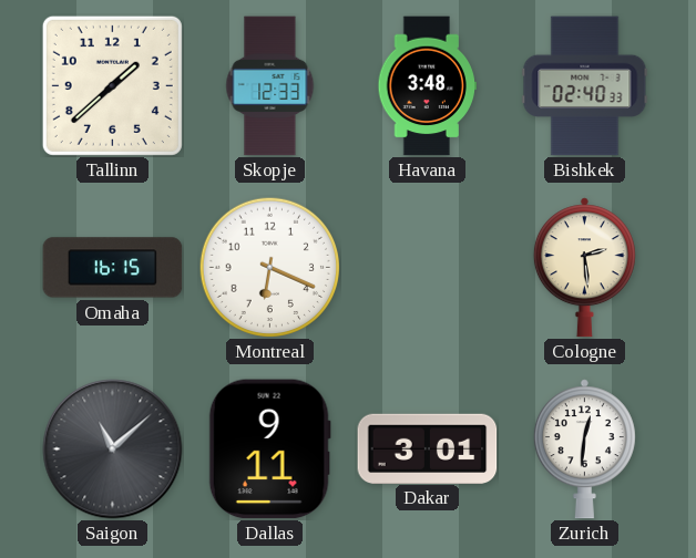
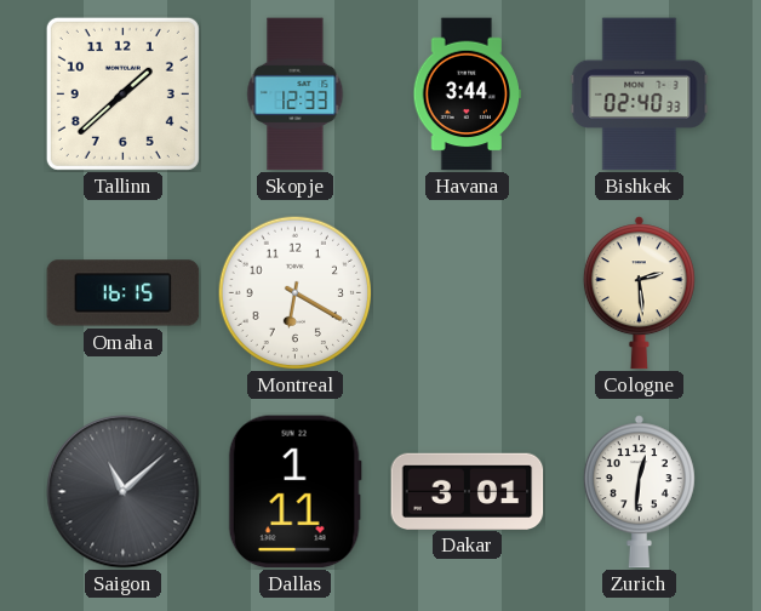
Havana: 3:48 -> 3:44
Montreal: 6:19 -> 6:20
Dallas: 9:11 -> 1:11
